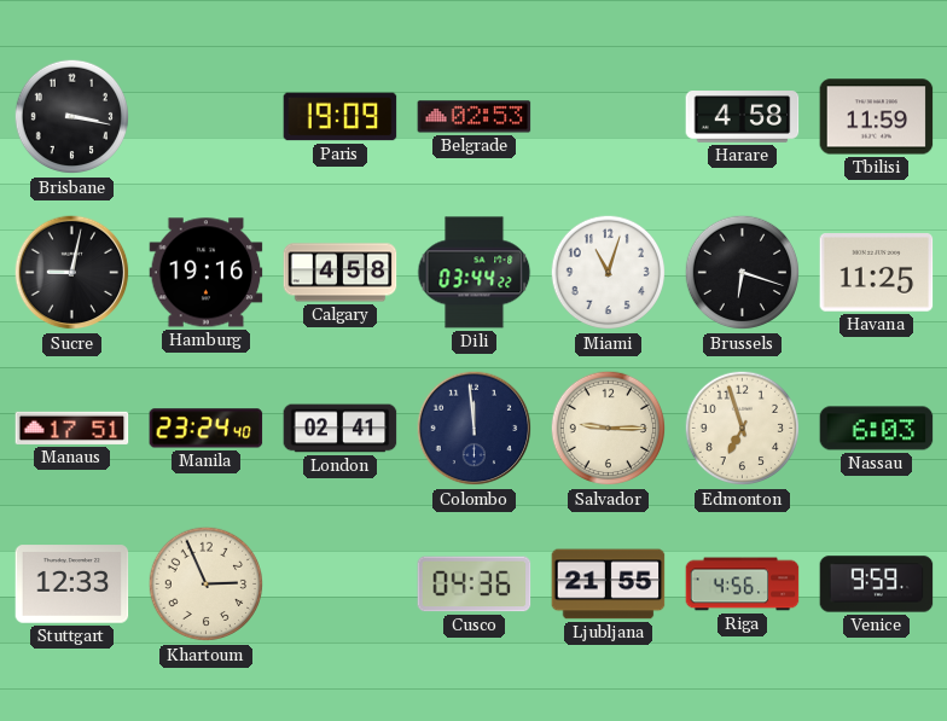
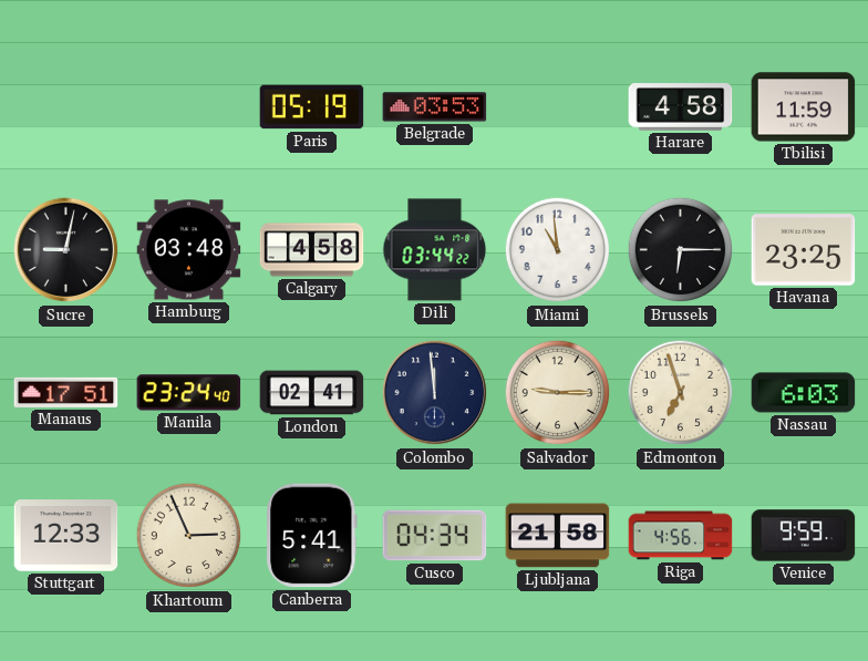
Brisbane: 3:17 -> none
Paris: 19:09 -> 05:19
Belgrade: 02:53 -> 03:53
Hamburg: 19:16 -> 03:48
Miami: 11:03 -> 10:59
Brussels: 6:18 -> 6:15
Havana: 11:25 -> 23:25
Canberra: none -> 5:41
Cusco: 04:36 -> 04:34
Ljubljana: 21:55 -> 21:58
